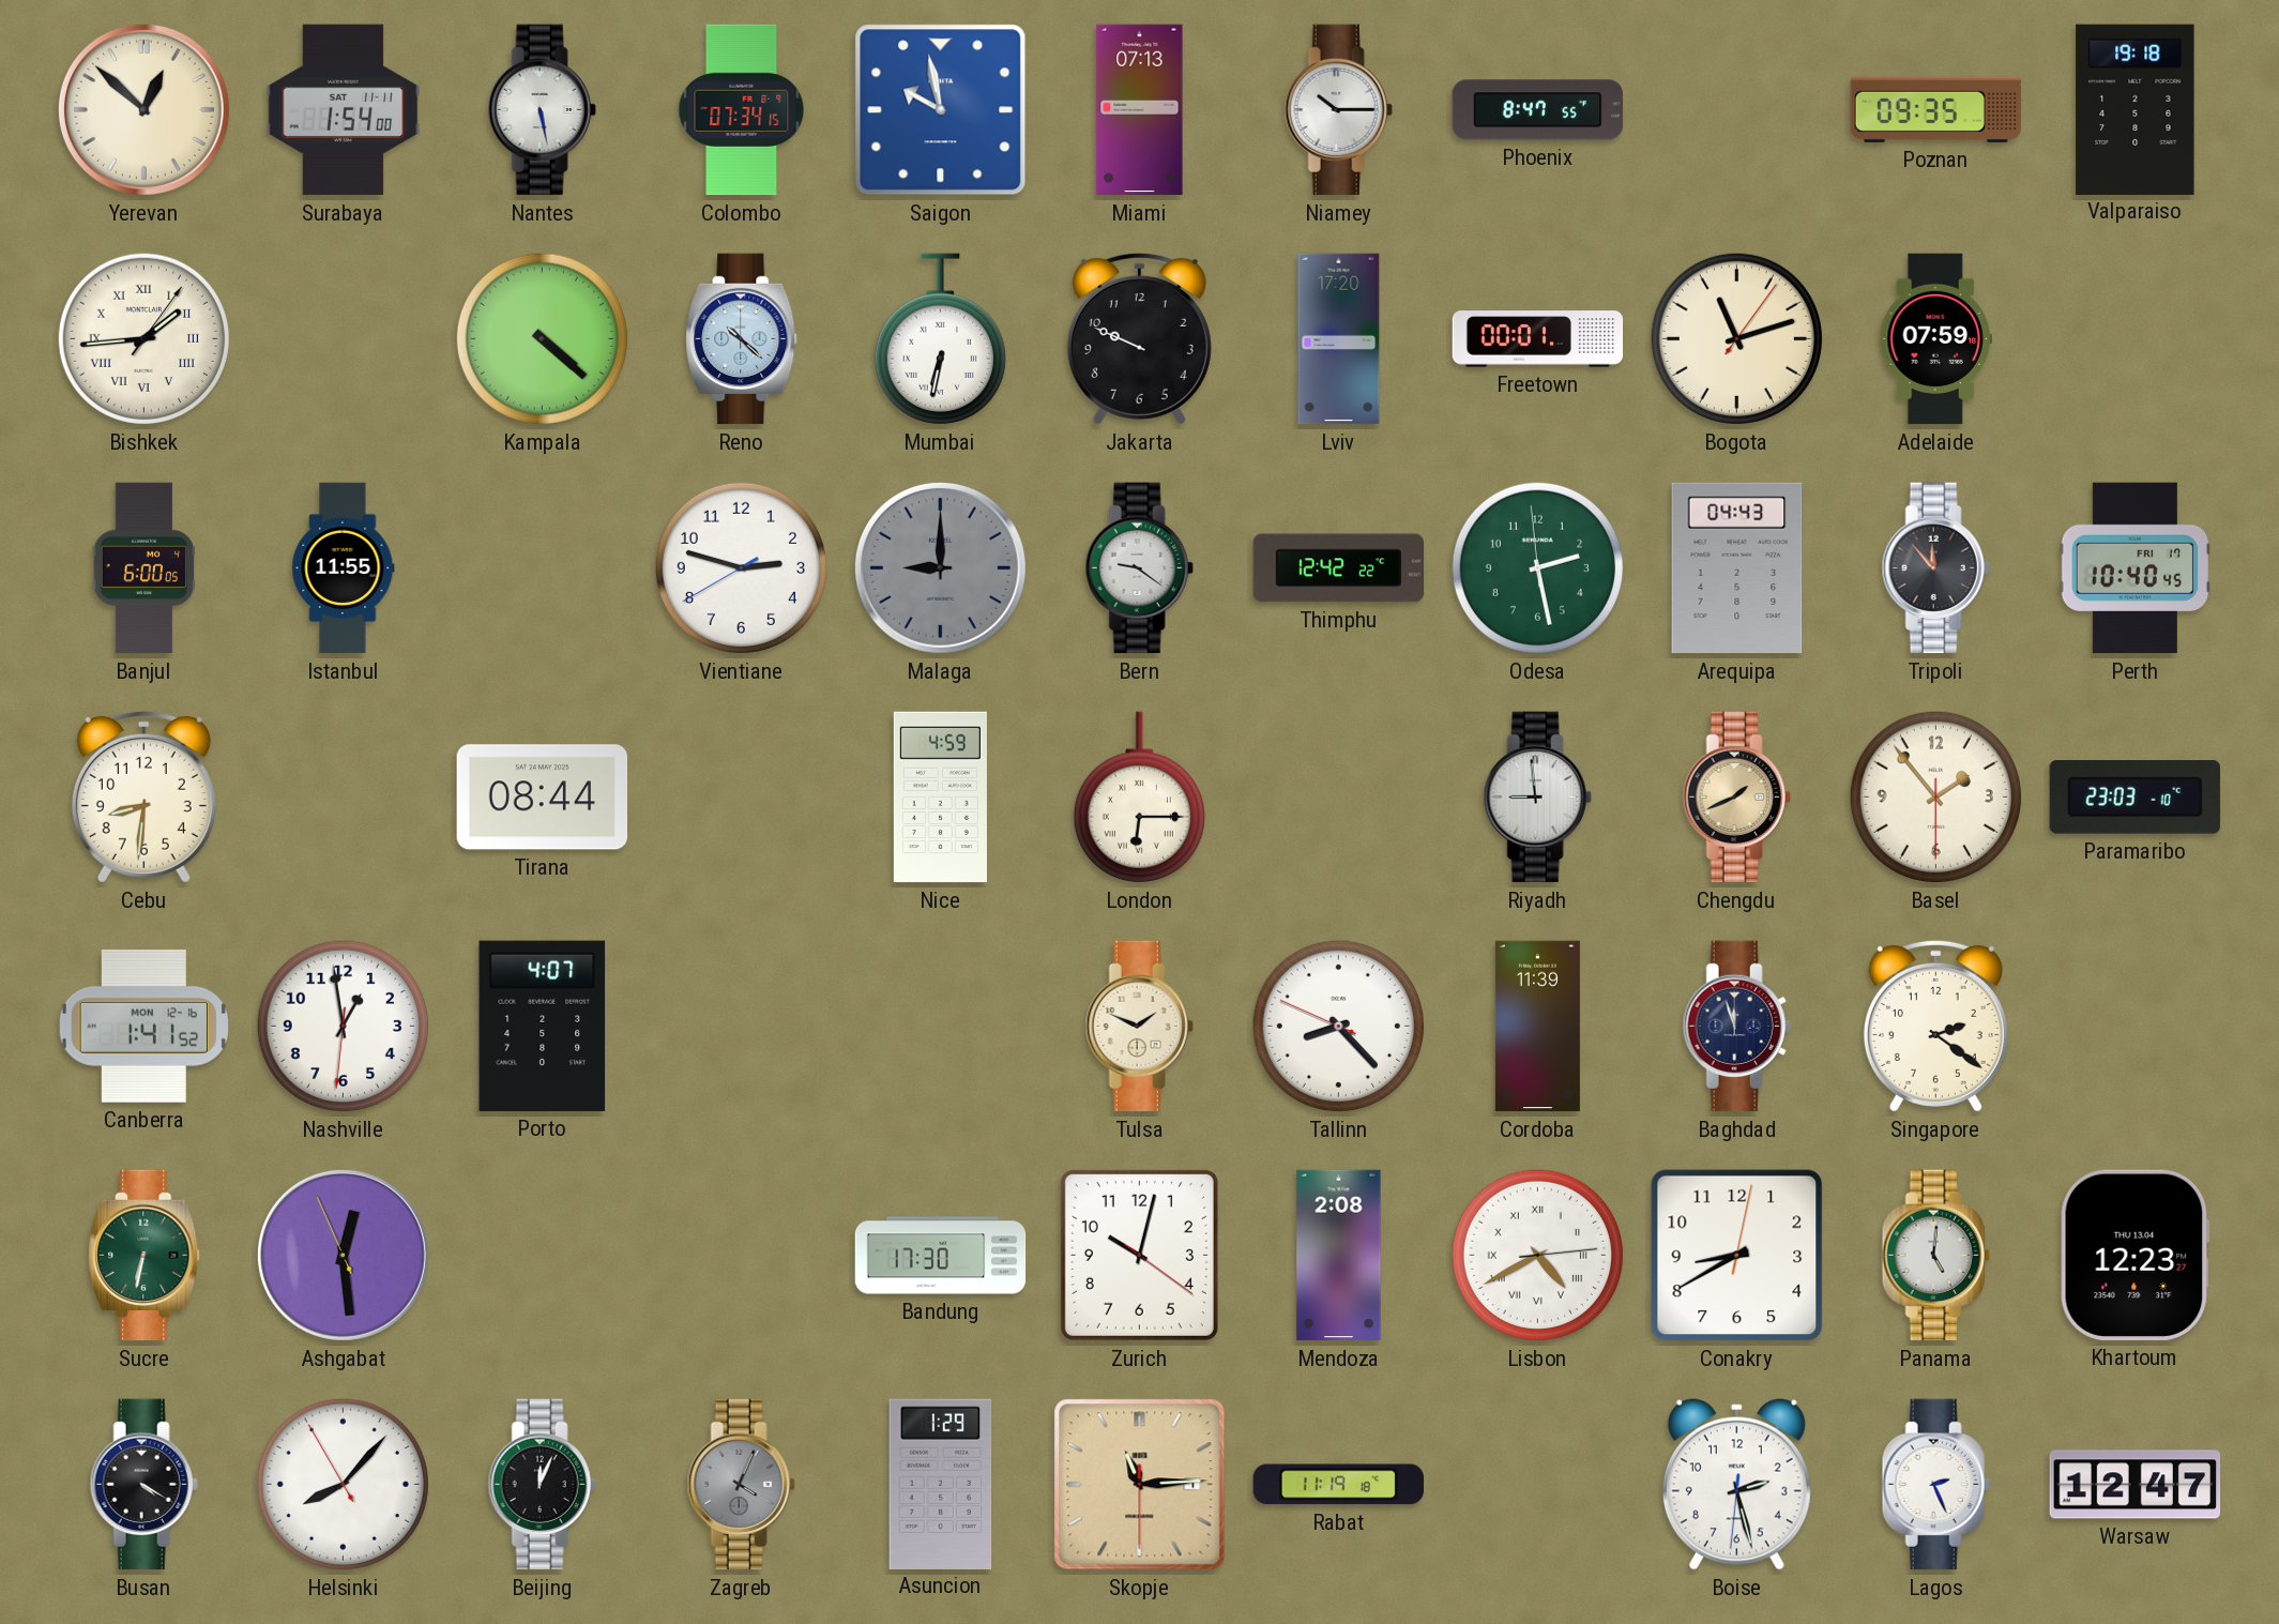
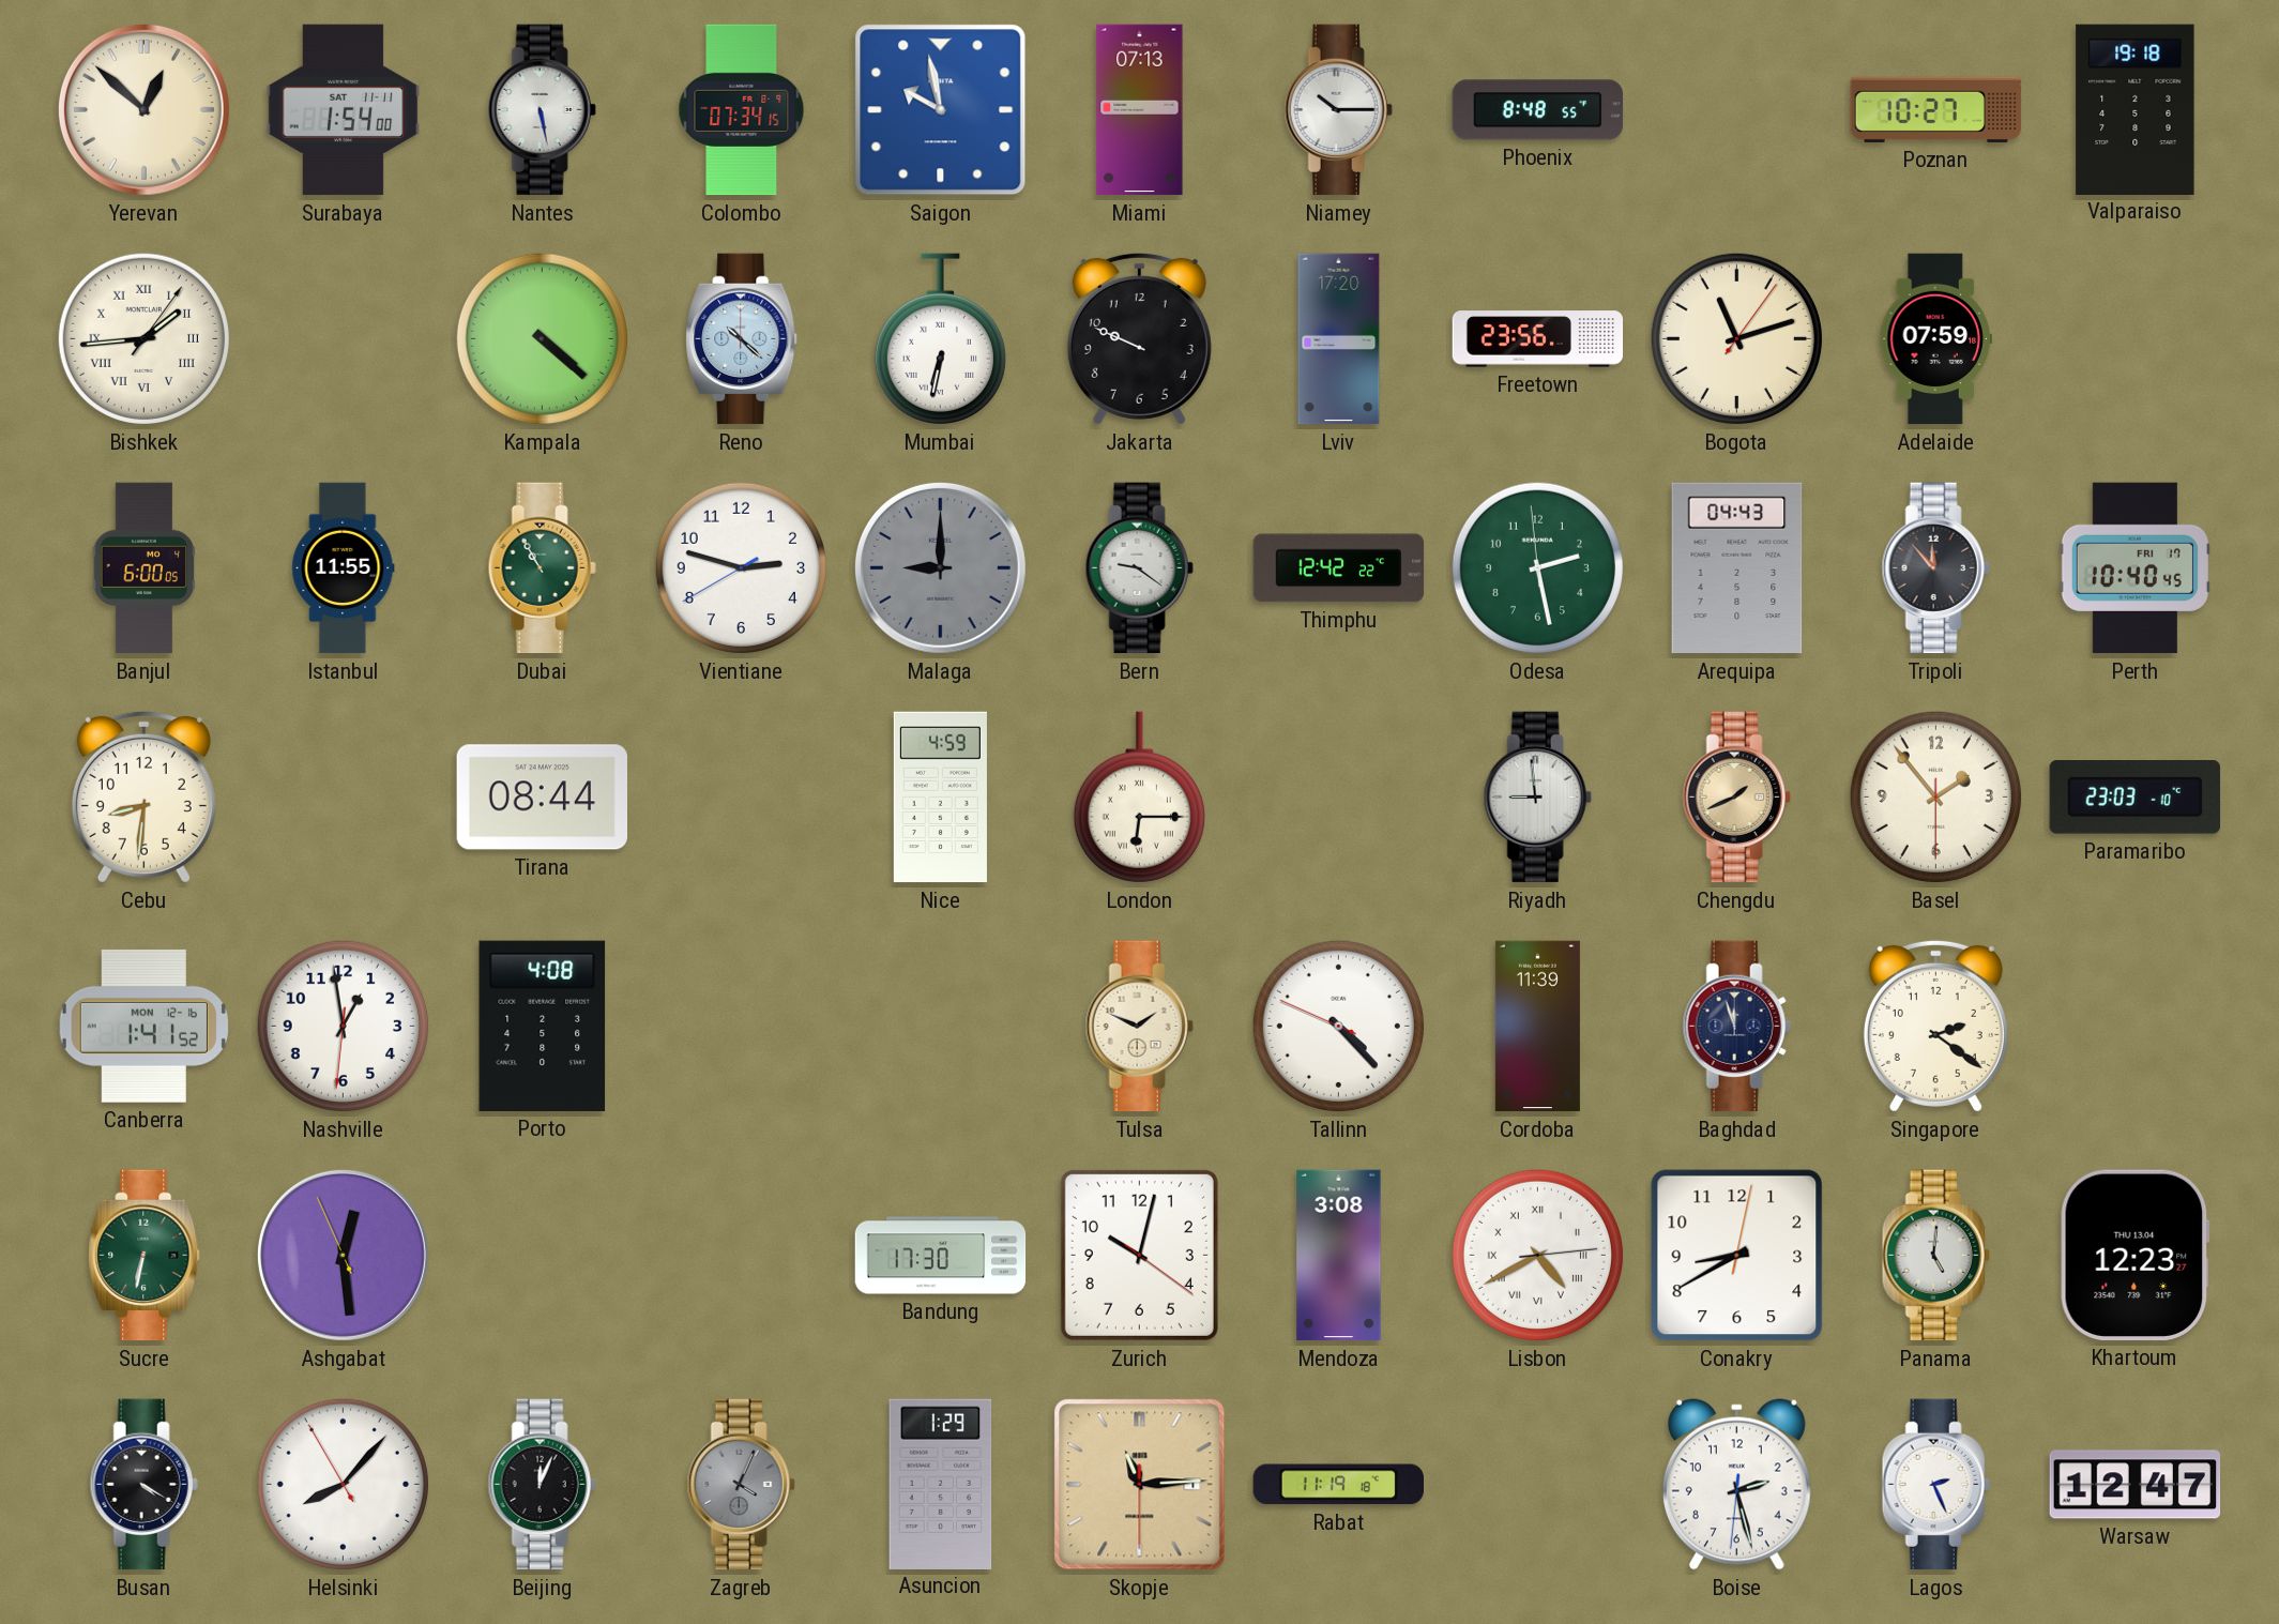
Phoenix: 8:47 -> 8:48
Poznan: 09:35 -> 10:27
Freetown: 00:01 -> 23:56
Dubai: none -> 10:55
Porto: 4:07 -> 4:08
Tallinn: 8:22 -> 4:22
Mendoza: 2:08 -> 3:08
